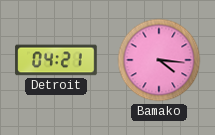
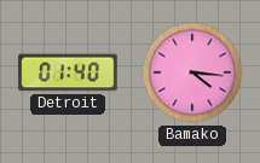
Detroit: 04:21 -> 01:40
